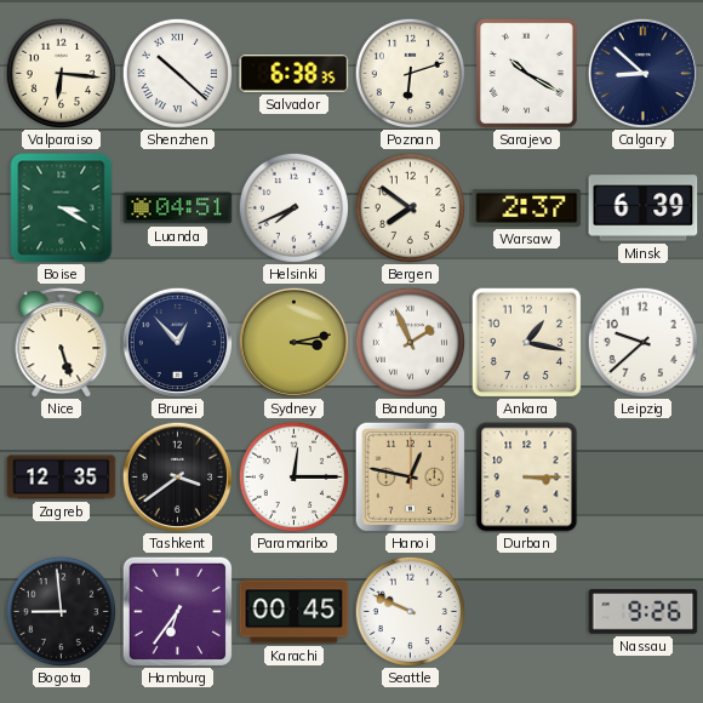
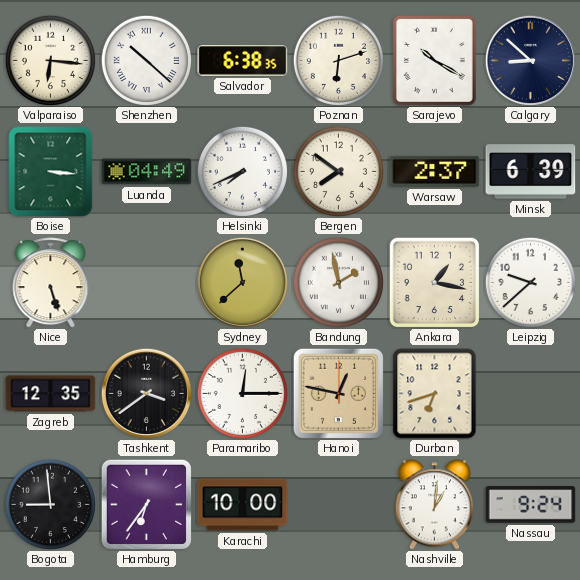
Boise: 3:20 -> 3:16
Luanda: 04:51 -> 04:49
Brunei: 12:53 -> none
Sydney: 3:13 -> 11:38
Bandung: 1:56 -> 1:58
Durban: 3:15 -> 6:42
Karachi: 00:45 -> 10:00
Seattle: 9:49 -> none
Nashville: none -> 1:01
Nassau: 9:26 -> 9:24
